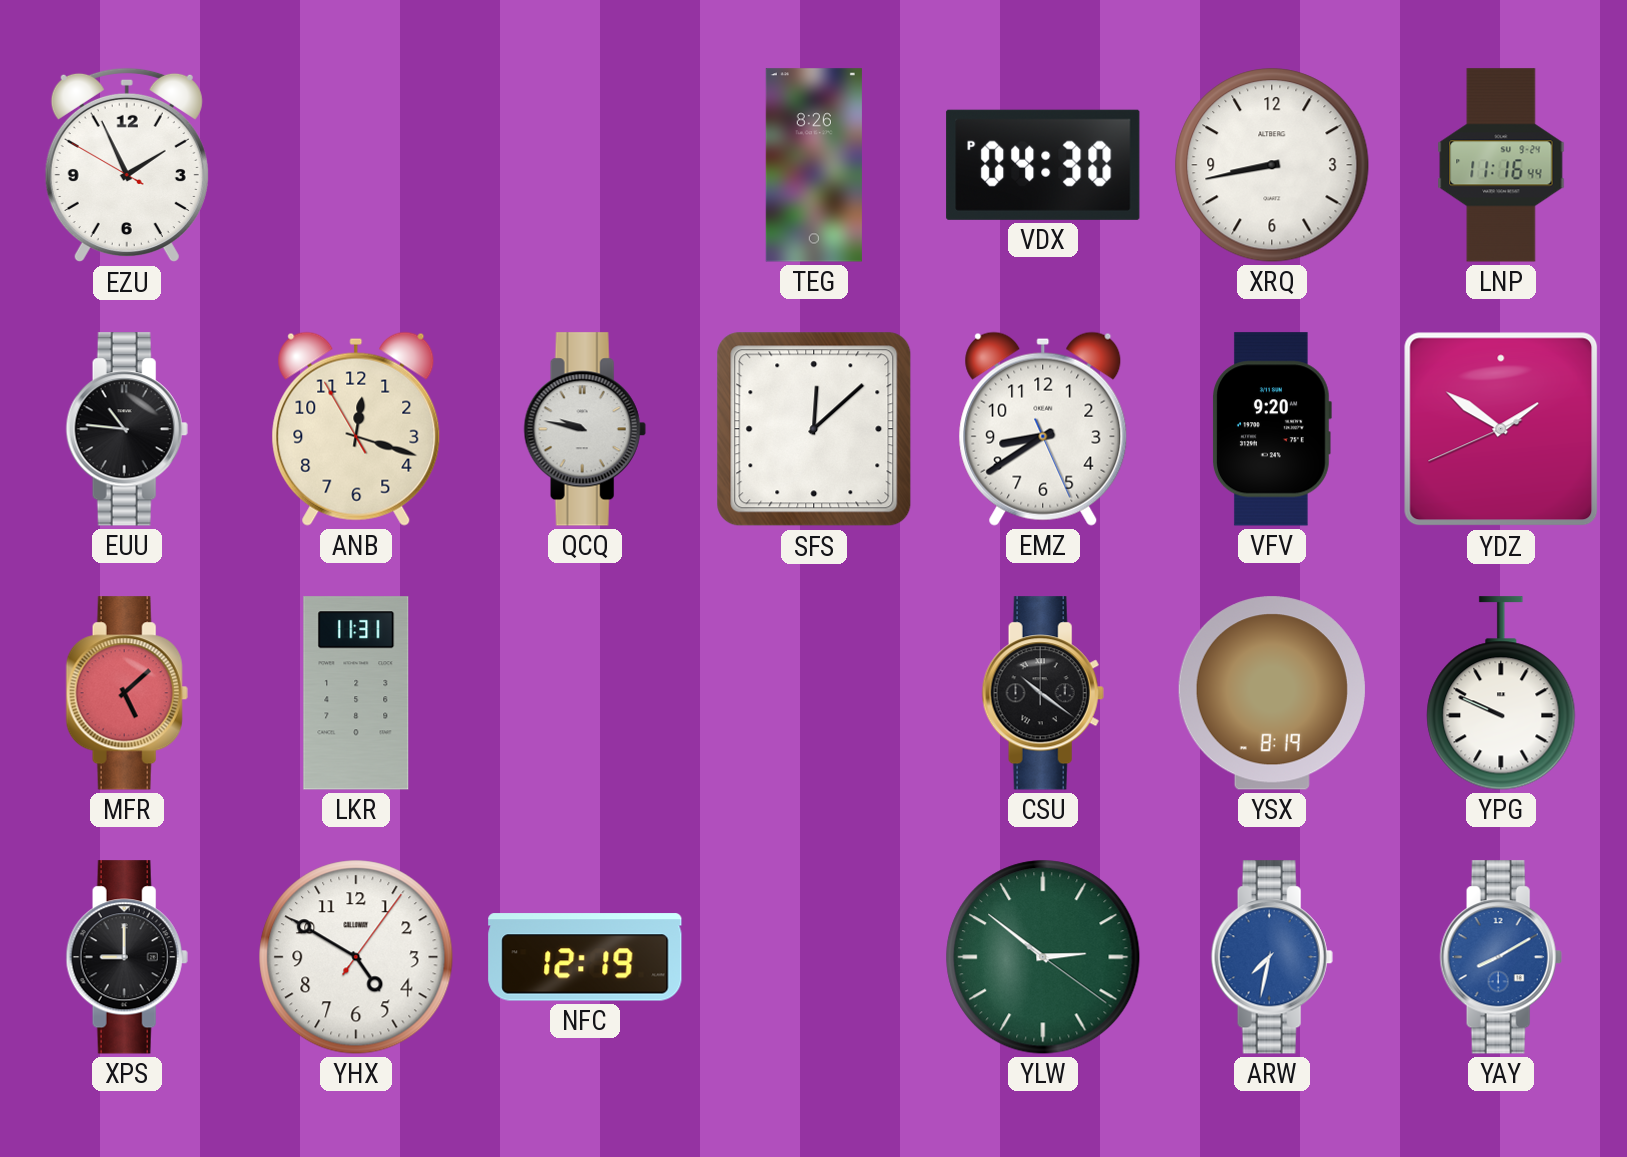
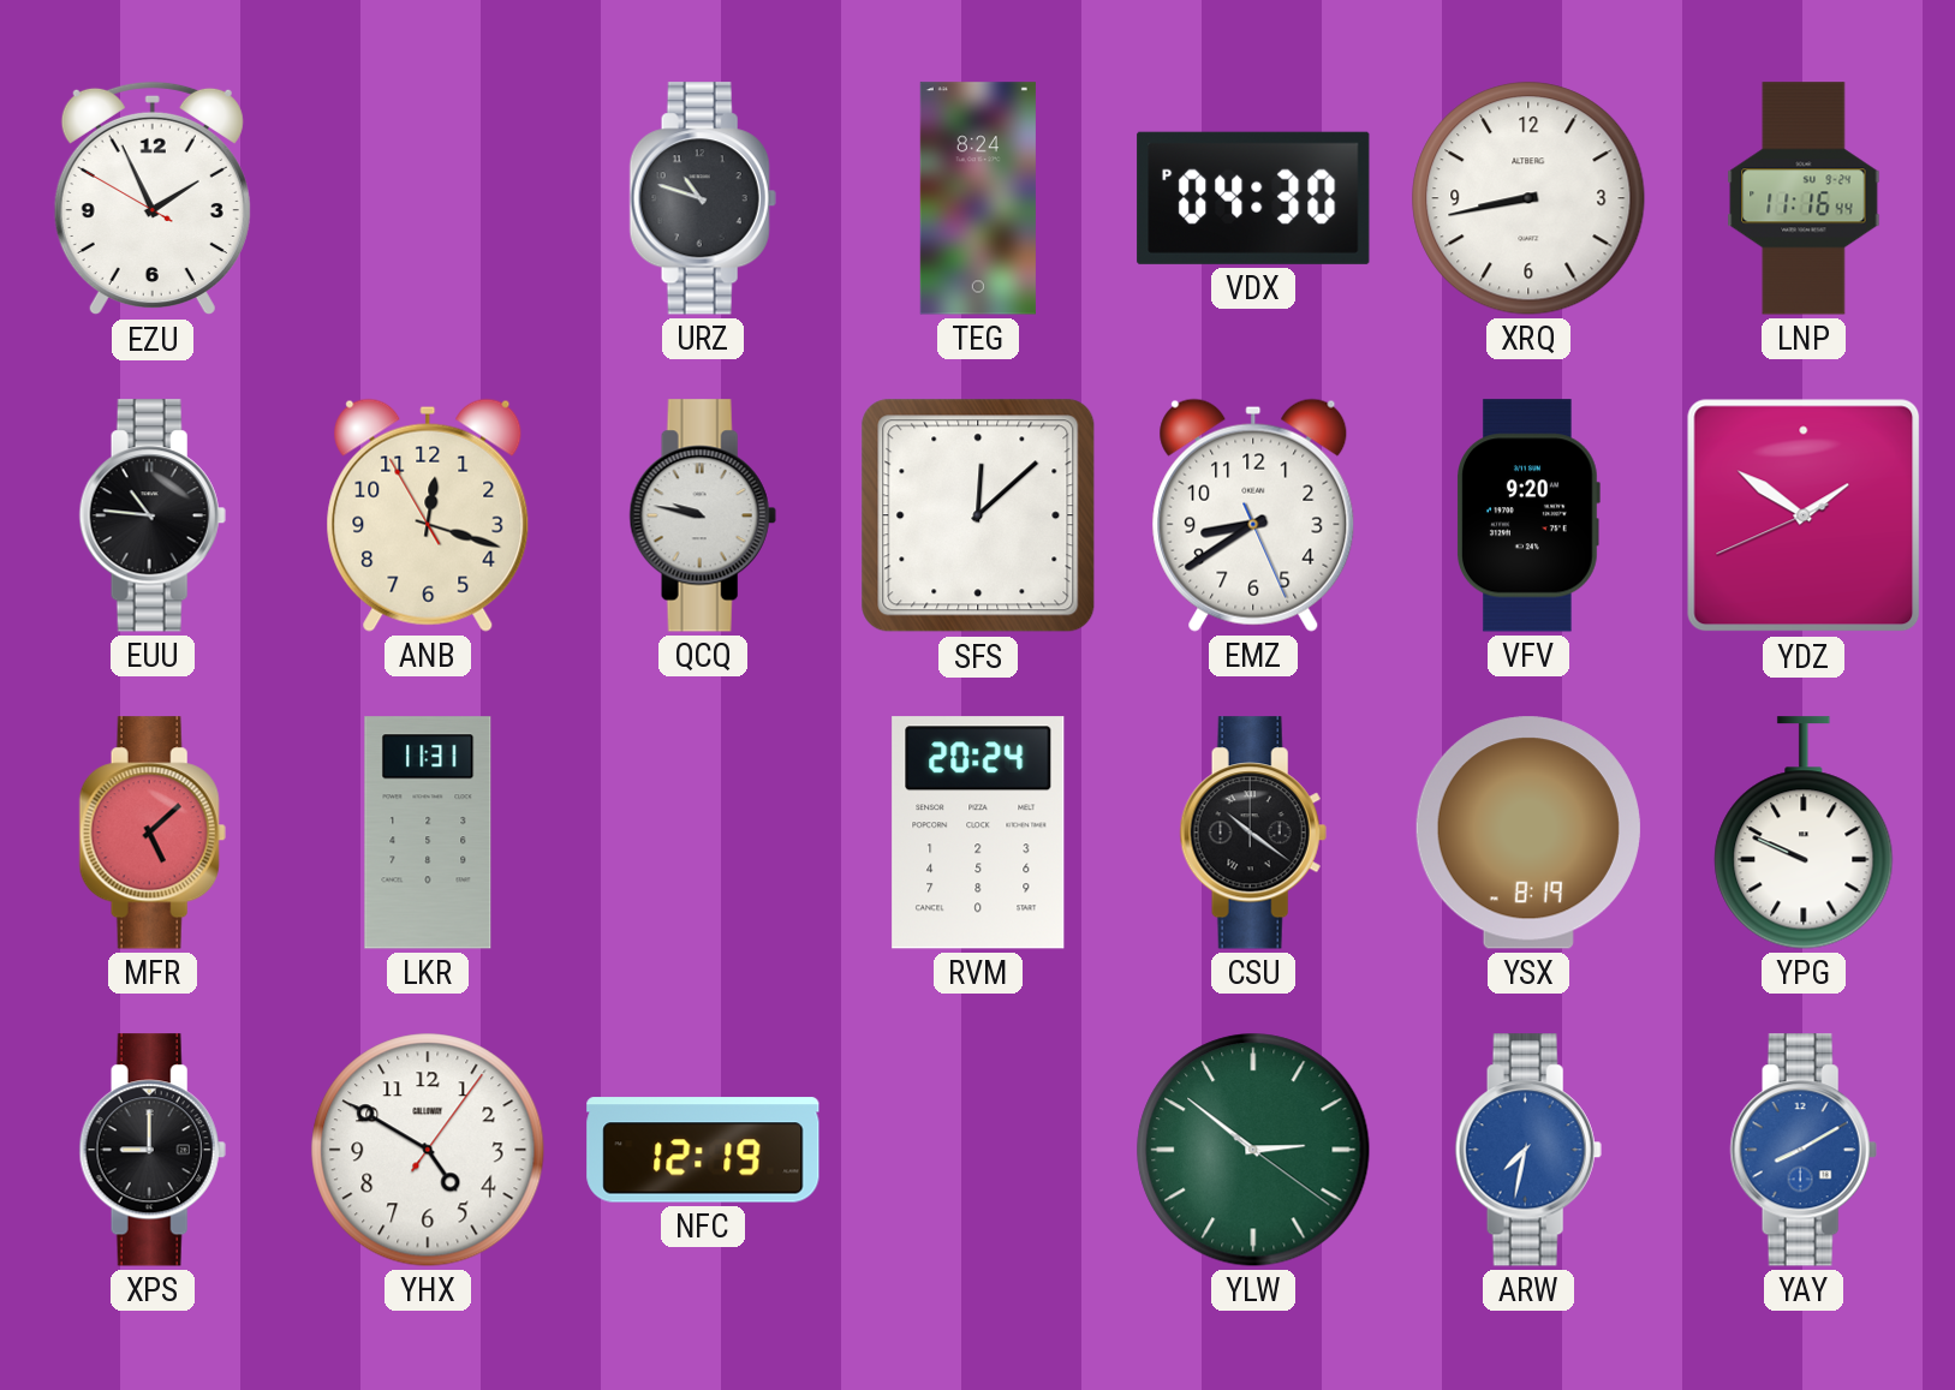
URZ: none -> 10:48
TEG: 8:26 -> 8:24
RVM: none -> 20:24
